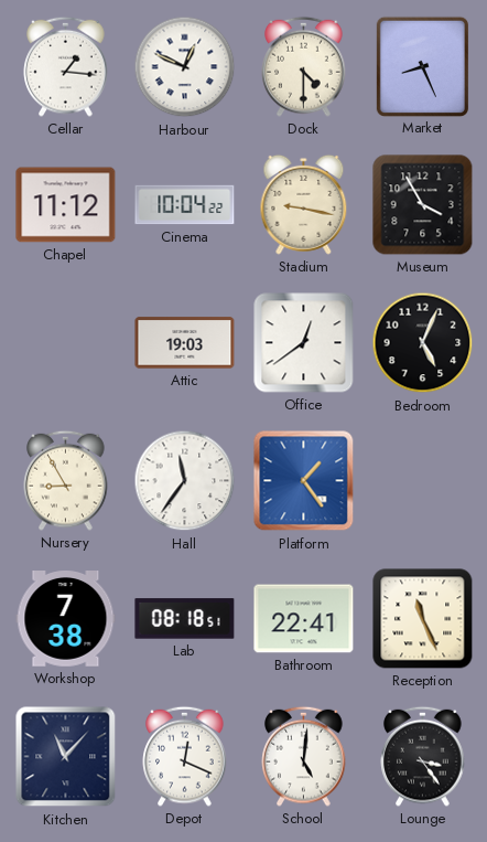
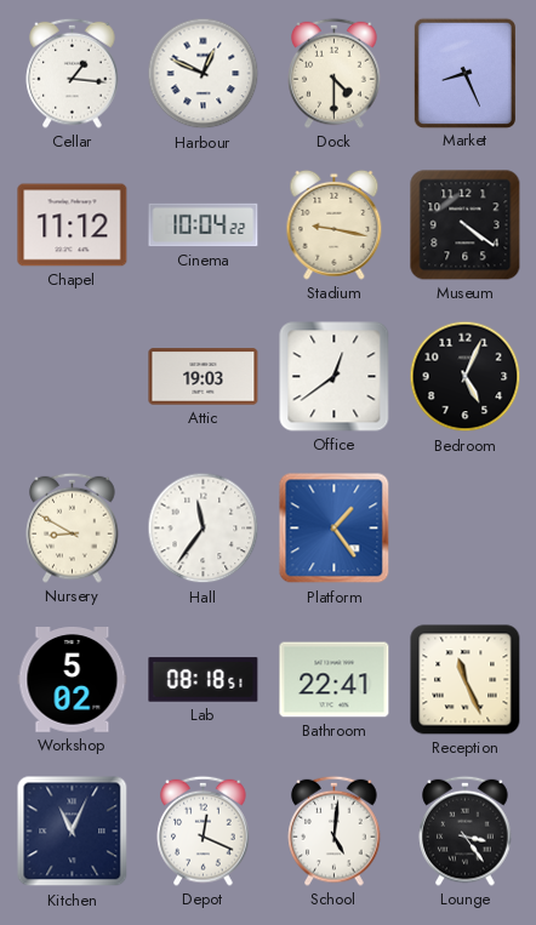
Museum: 3:55 -> 4:21
Nursery: 8:55 -> 8:50
Workshop: 7:38 -> 5:02
Kitchen: 11:07 -> 11:04
